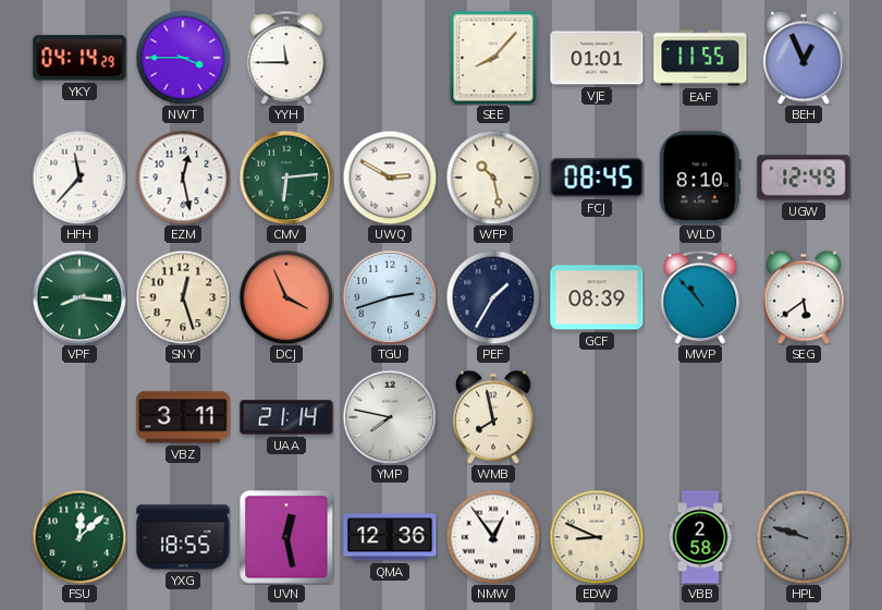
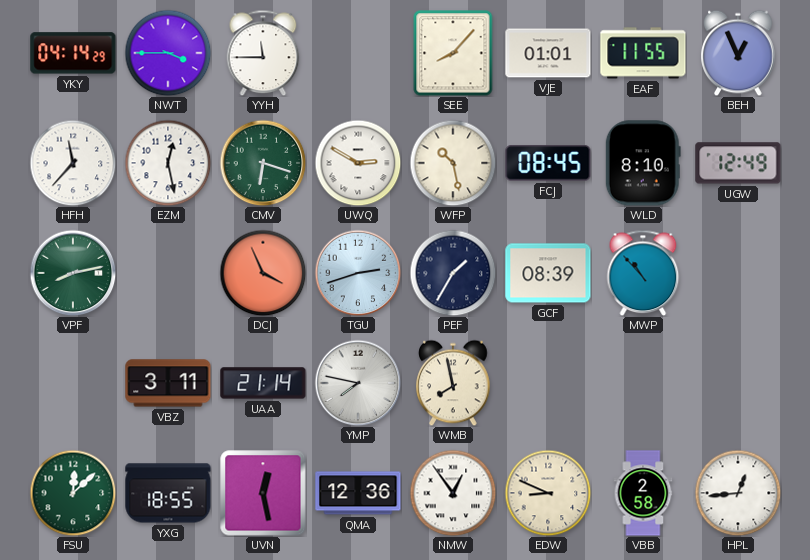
CMV: 6:14 -> 6:18
VPF: 8:16 -> 8:13
SNY: 12:27 -> none
SEG: 5:39 -> none
HPL: 9:48 -> 12:44
HPL dial: grey -> white
